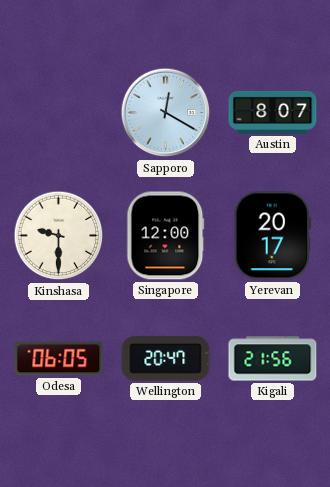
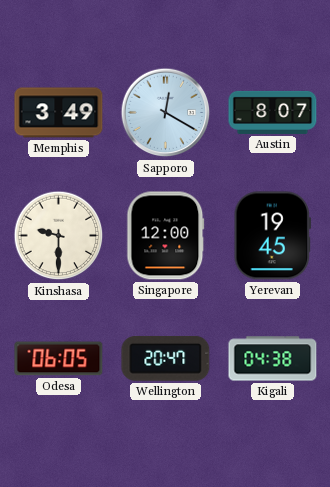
Memphis: none -> 3:49
Yerevan: 20:17 -> 19:45
Kigali: 21:56 -> 04:38
